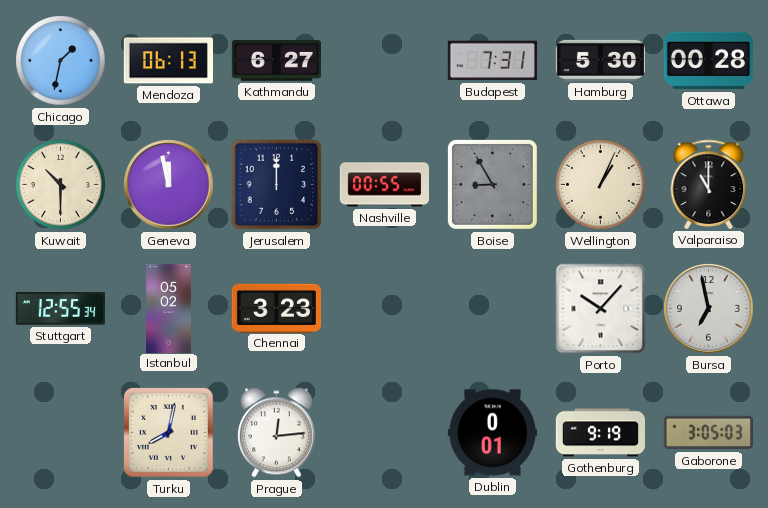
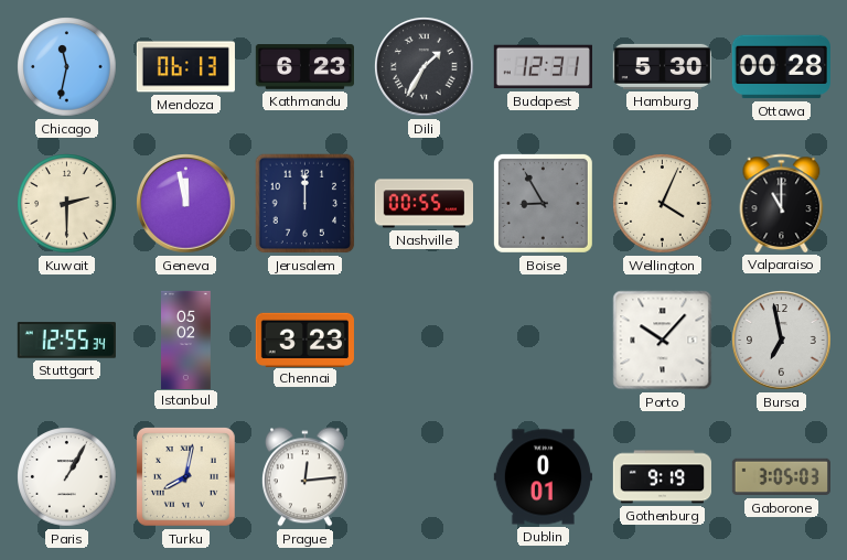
Chicago: 1:32 -> 11:32
Kathmandu: 6:27 -> 6:23
Dili: none -> 1:35
Budapest: 7:31 -> 12:31
Kuwait: 10:30 -> 2:30
Wellington: 1:04 -> 4:04
Paris: none -> 1:05
